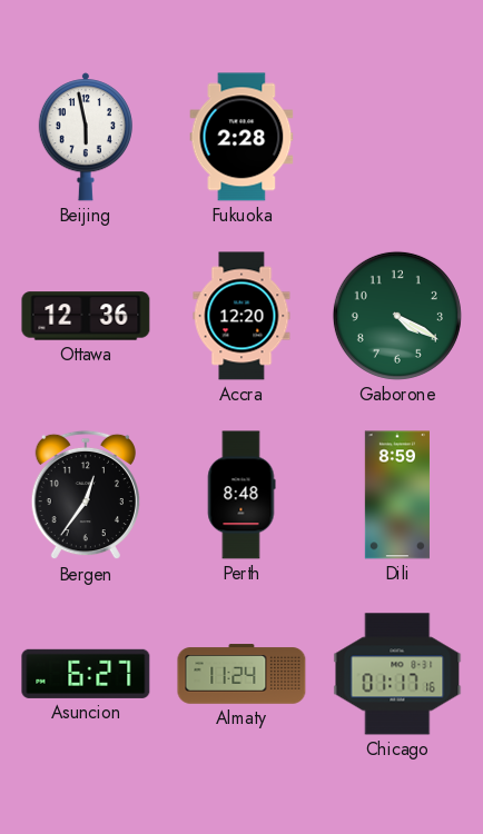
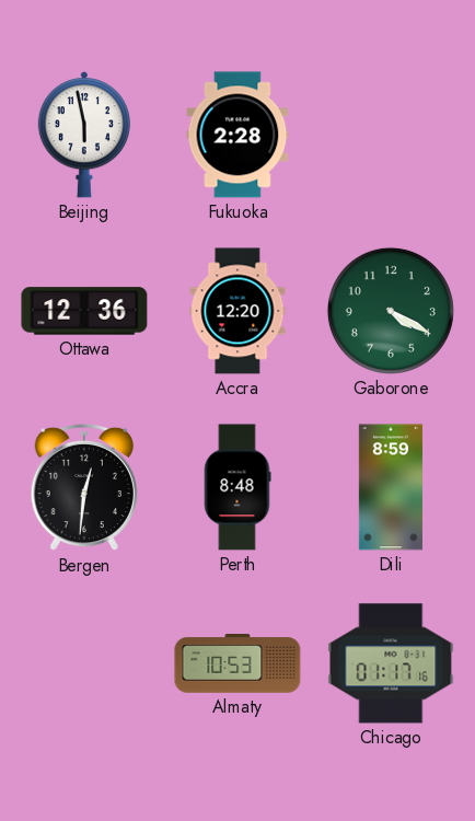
Bergen: 12:36 -> 12:31
Asuncion: 6:27 -> none
Almaty: 11:24 -> 10:53
